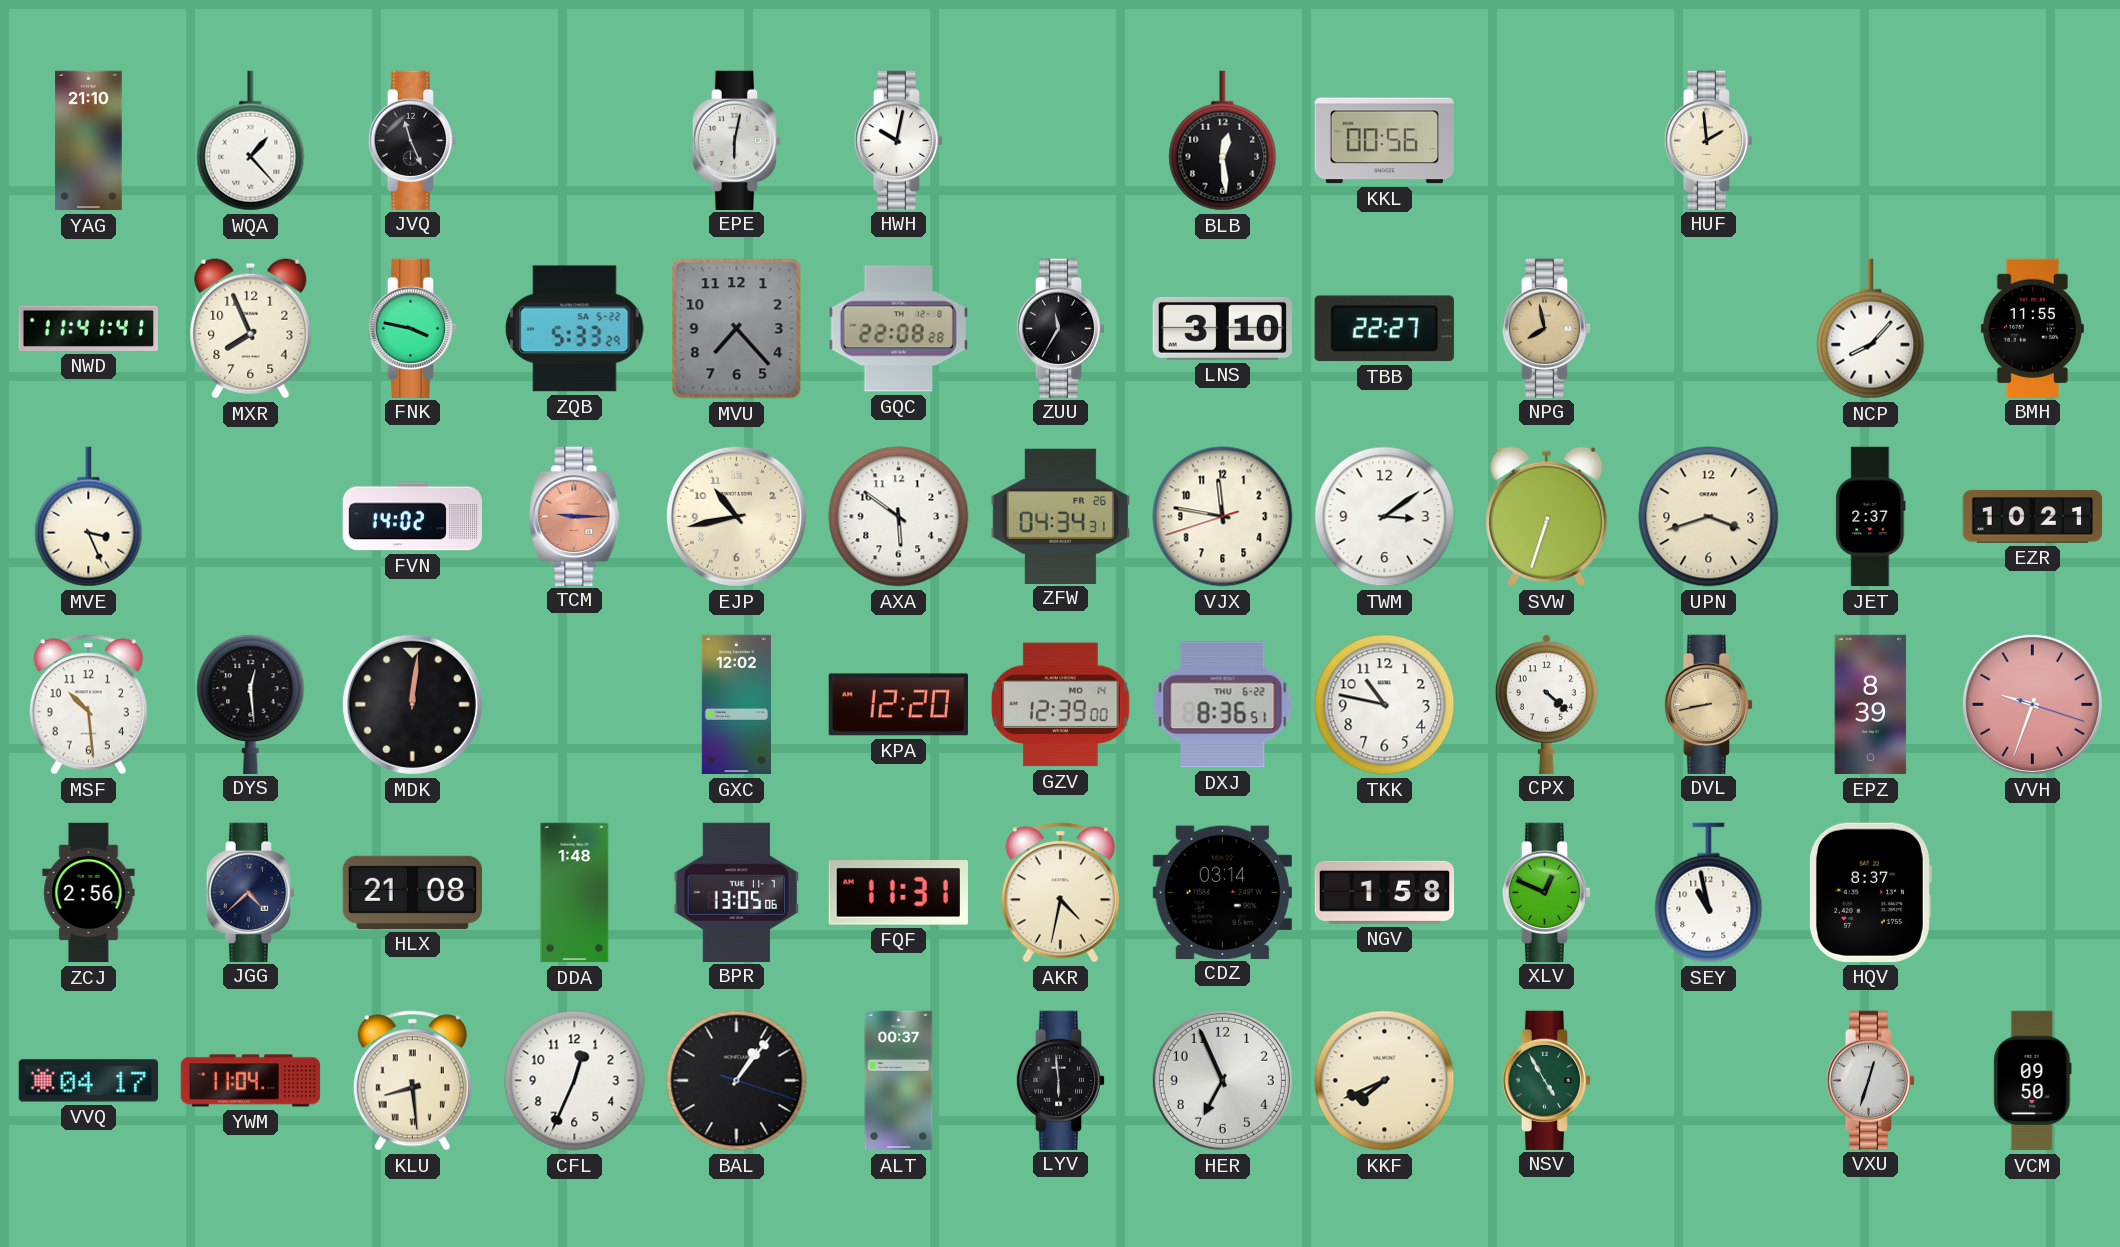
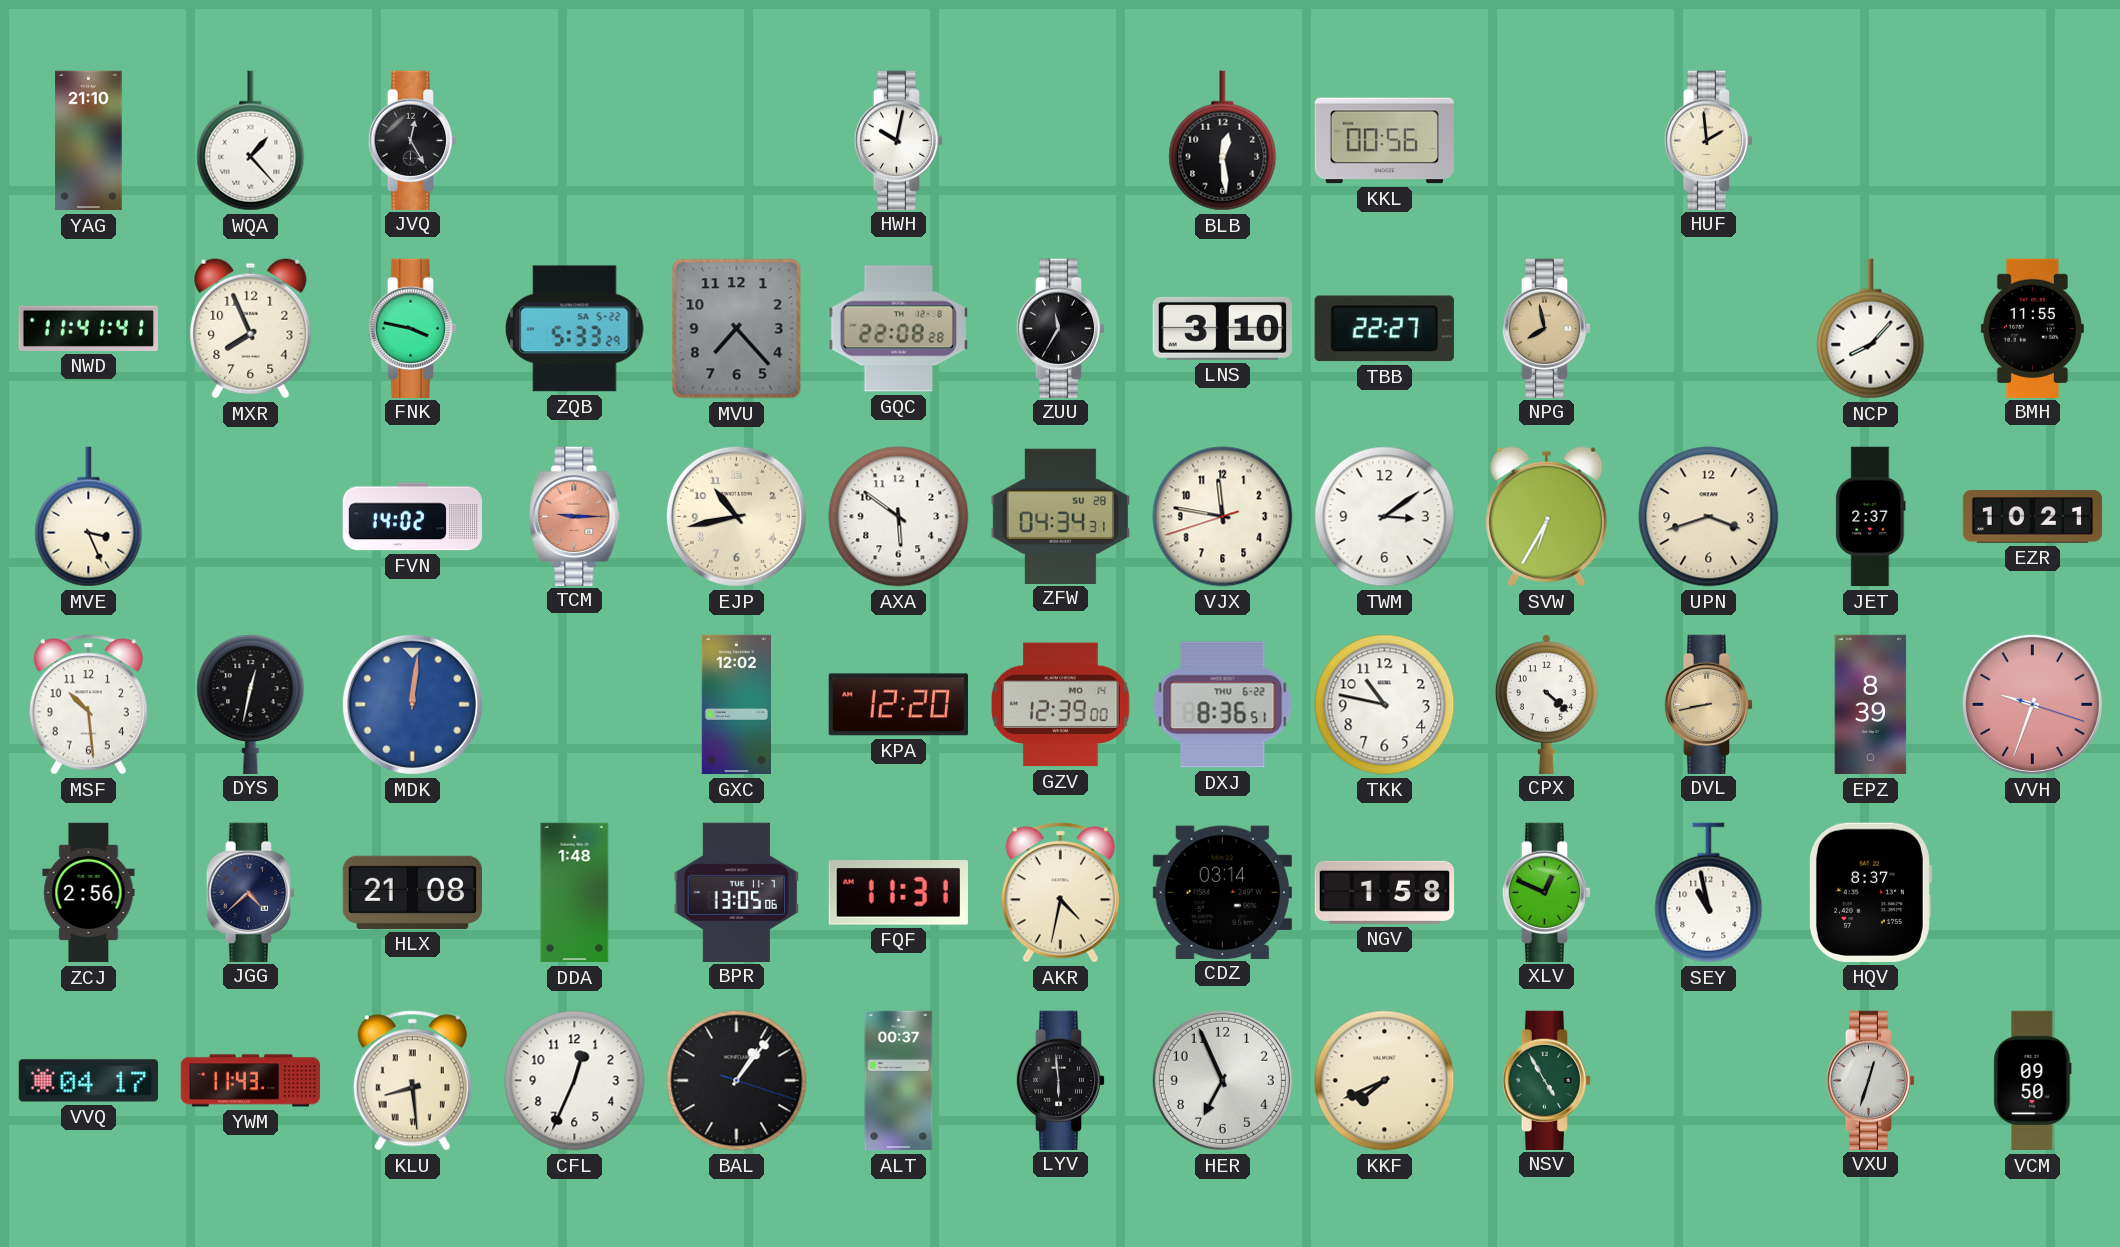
JVQ: 11:26 -> 12:25
EPE: 6:02 -> none
ZFW date: FR 26 -> SU 28
SVW: 6:33 -> 6:35
DYS: 12:29 -> 12:32
MDK dial: black -> blue
YWM: 11:04 -> 11:43
